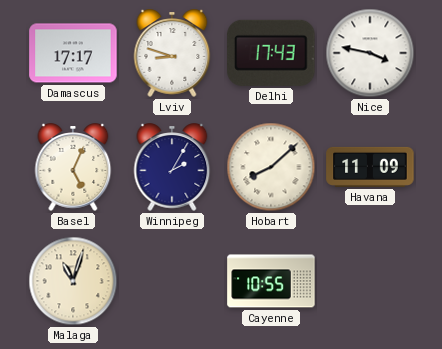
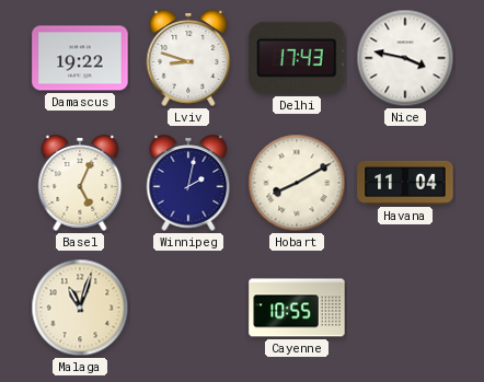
Damascus: 17:17 -> 19:22
Winnipeg: 2:05 -> 2:02
Hobart: 8:08 -> 8:10
Havana: 11:09 -> 11:04
